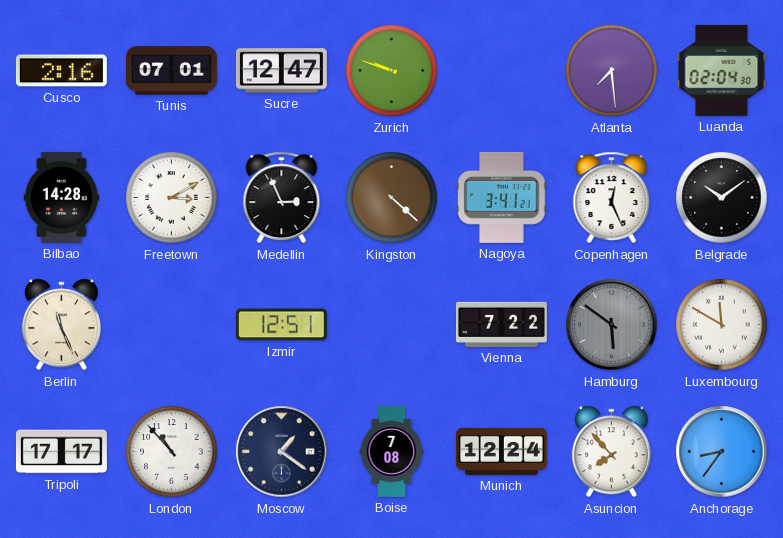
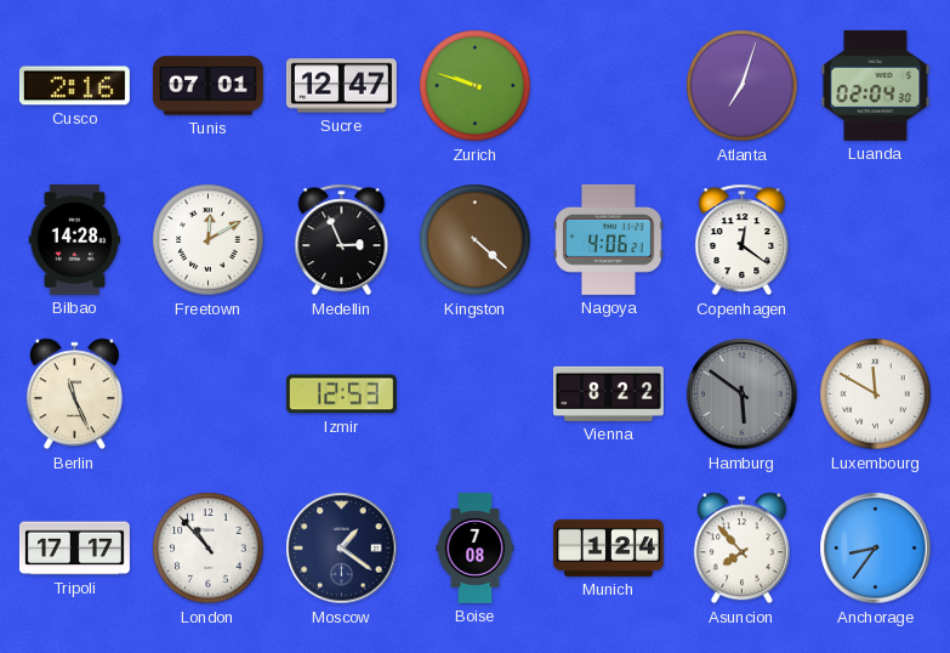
Atlanta: 7:29 -> 7:03
Freetown: 3:10 -> 12:10
Nagoya: 3:41 -> 4:06
Copenhagen: 12:26 -> 12:21
Belgrade: 10:09 -> none
Izmir: 12:51 -> 12:53
Vienna: 7:22 -> 8:22
Munich: 12:24 -> 1:24
